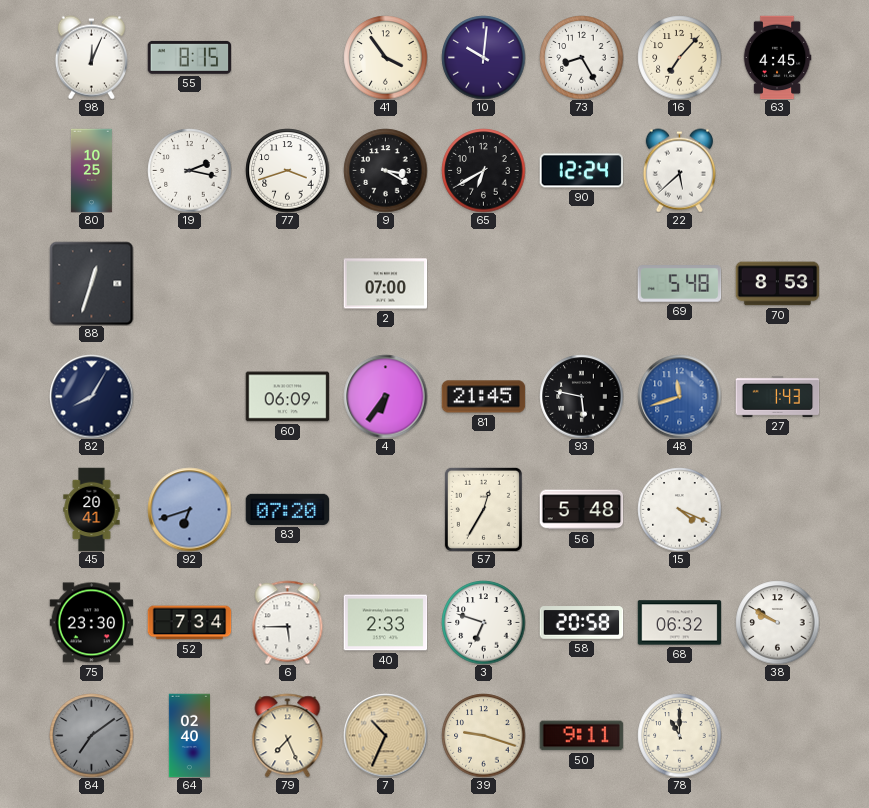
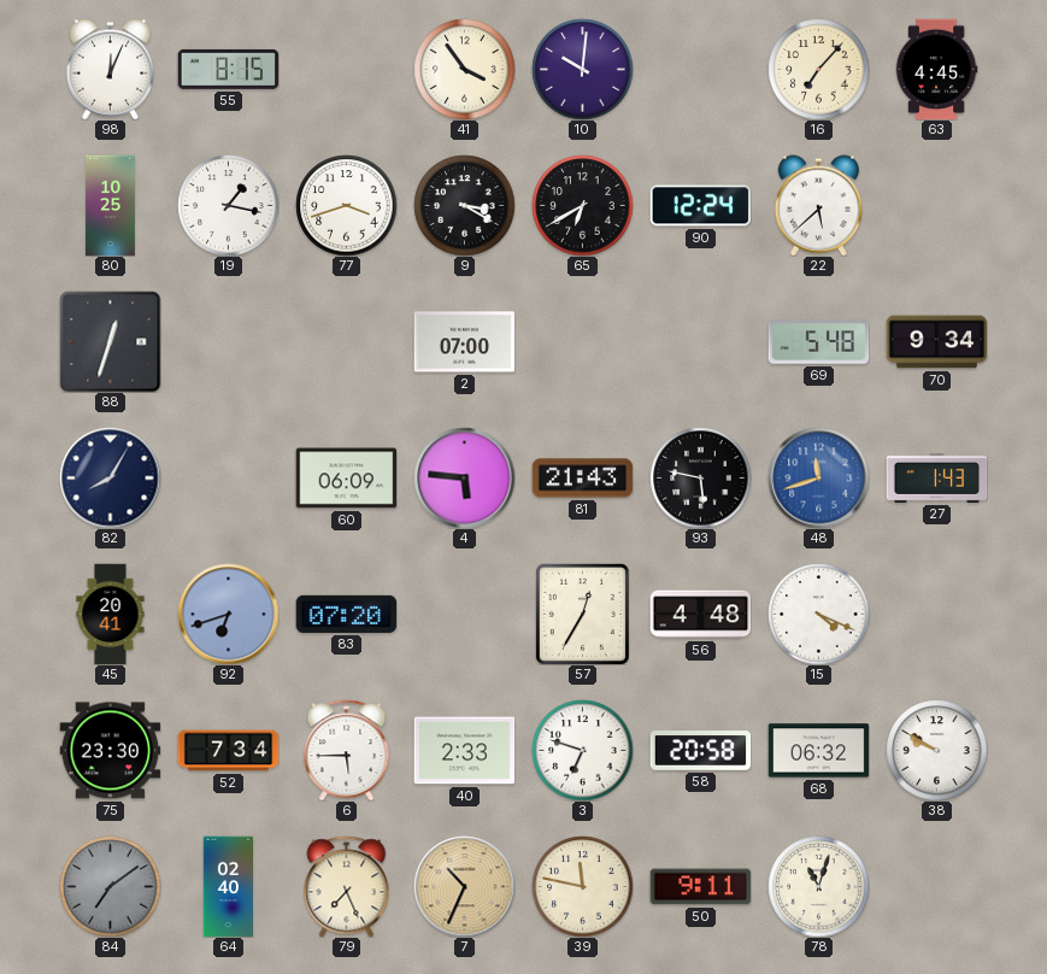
73: 8:25 -> none
19: 2:17 -> 1:17
70: 8:53 -> 9:34
4: 6:36 -> 5:46
81: 21:45 -> 21:43
56: 5:48 -> 4:48
39: 9:18 -> 11:47
78: 11:00 -> 11:03
